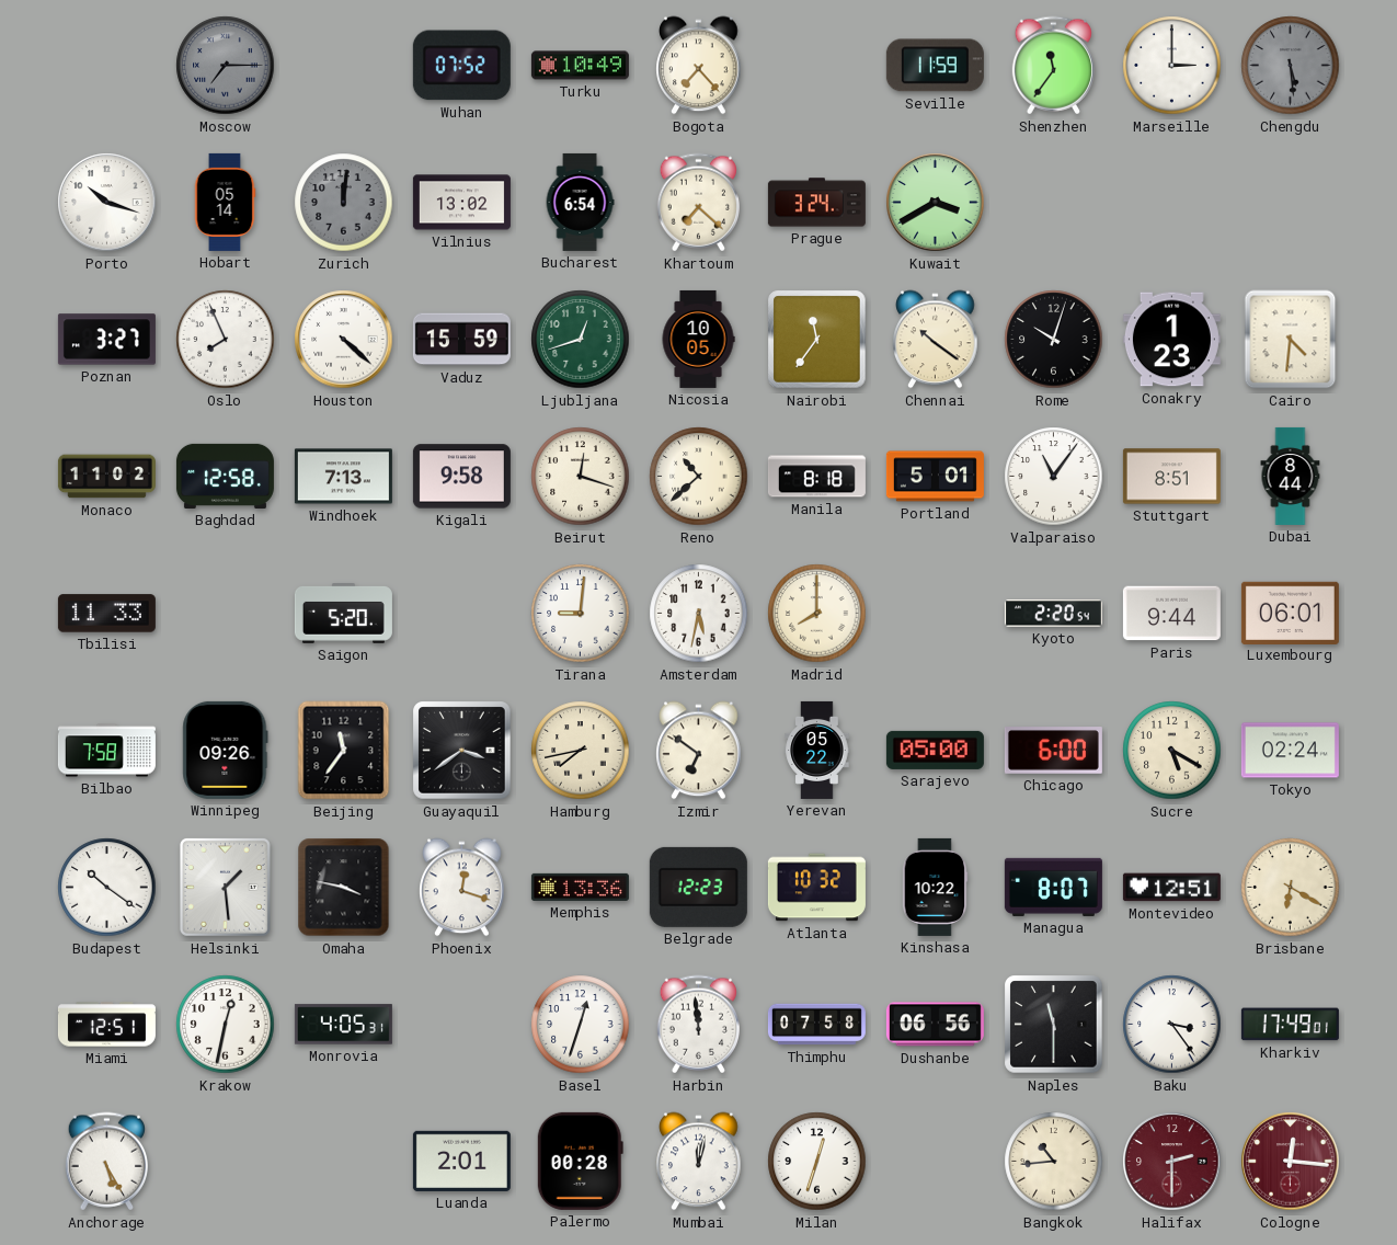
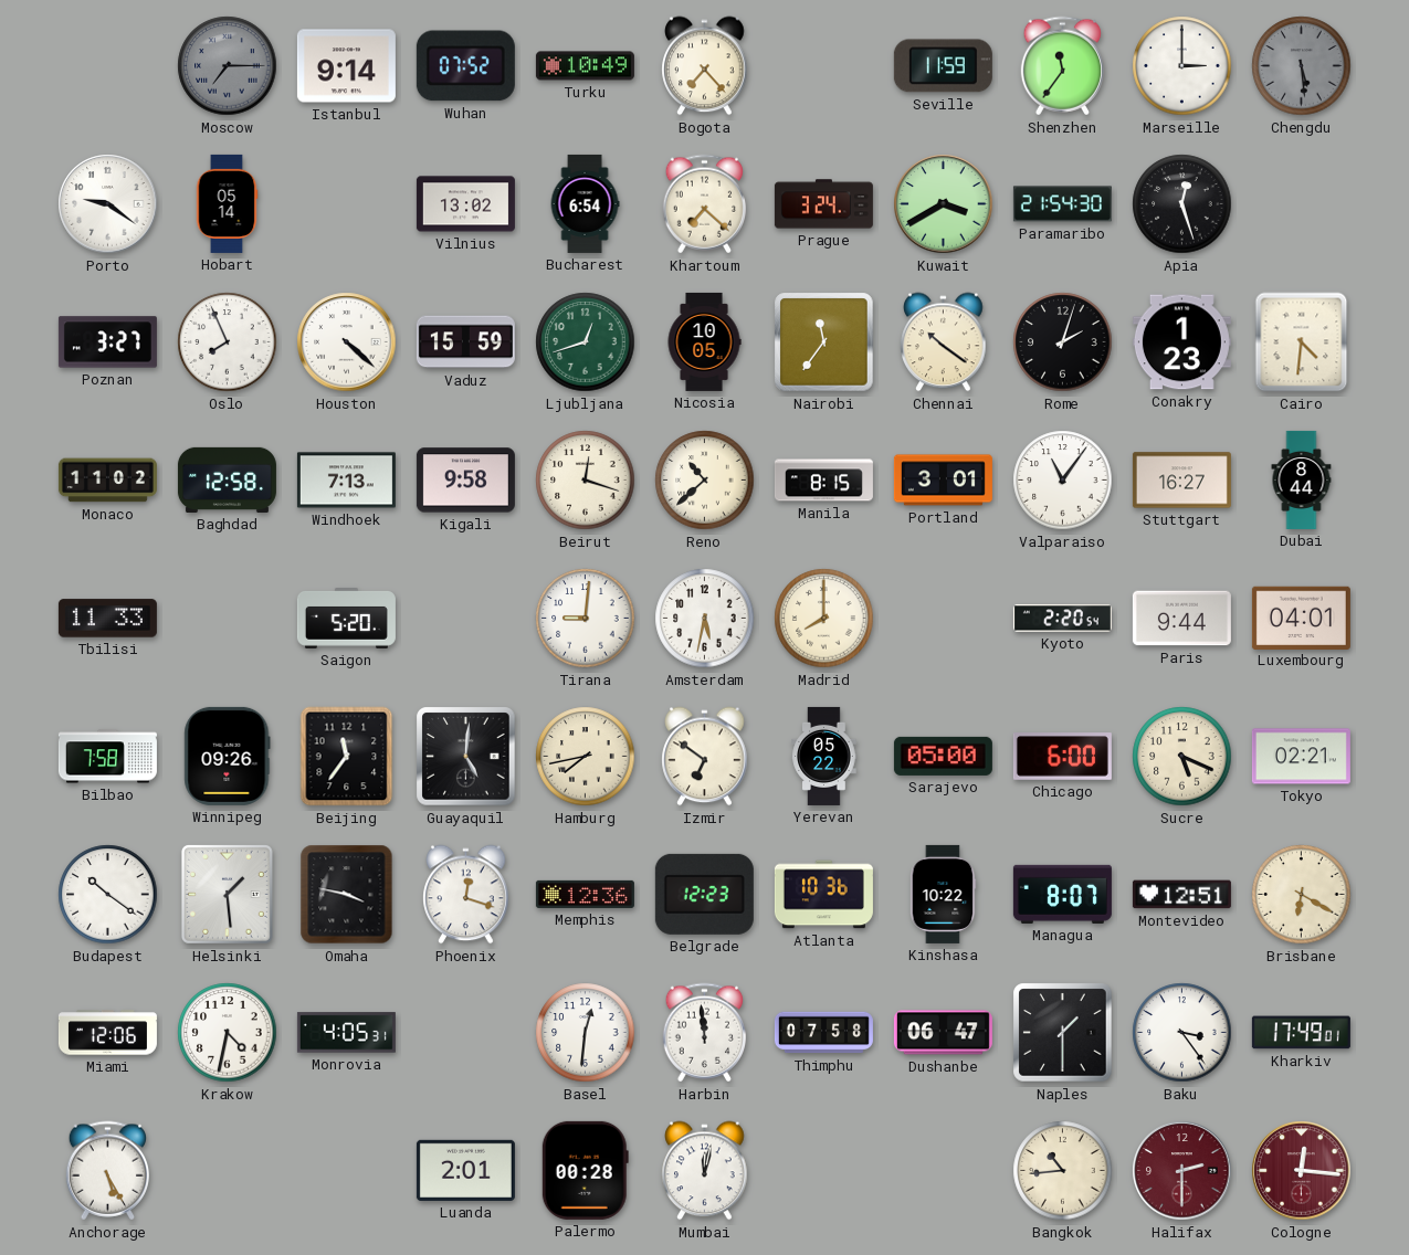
Istanbul: none -> 9:14
Porto: 10:18 -> 9:21
Zurich: 12:01 -> none
Paramaribo: none -> 21:54
Apia: none -> 12:27
Rome: 10:03 -> 2:03
Manila: 8:18 -> 8:15
Portland: 5:01 -> 3:01
Stuttgart: 8:51 -> 16:27
Luxembourg: 06:01 -> 04:01
Guayaquil: 3:39 -> 5:01
Sucre: 5:20 -> 5:19
Tokyo: 02:24 -> 02:21
Memphis: 13:36 -> 12:36
Atlanta: 10:32 -> 10:36
Miami: 12:51 -> 12:06
Krakow: 12:32 -> 4:32
Basel: 12:33 -> 12:31
Dushanbe: 06:56 -> 06:47
Naples: 11:30 -> 1:30
Milan: 12:33 -> none
